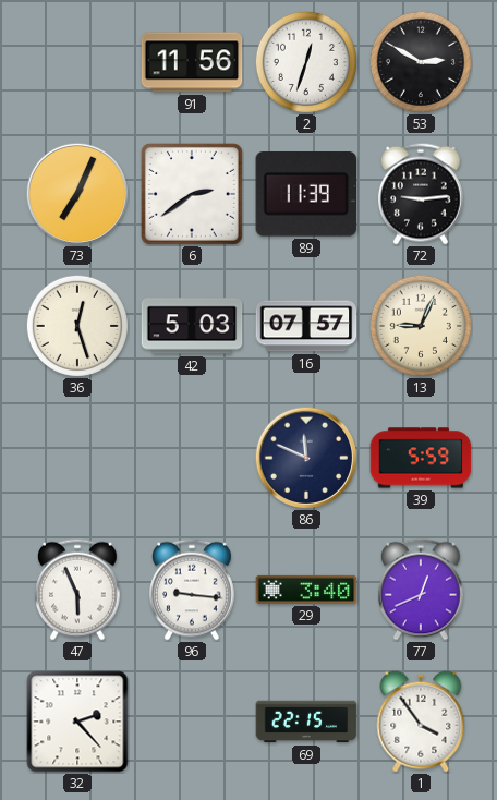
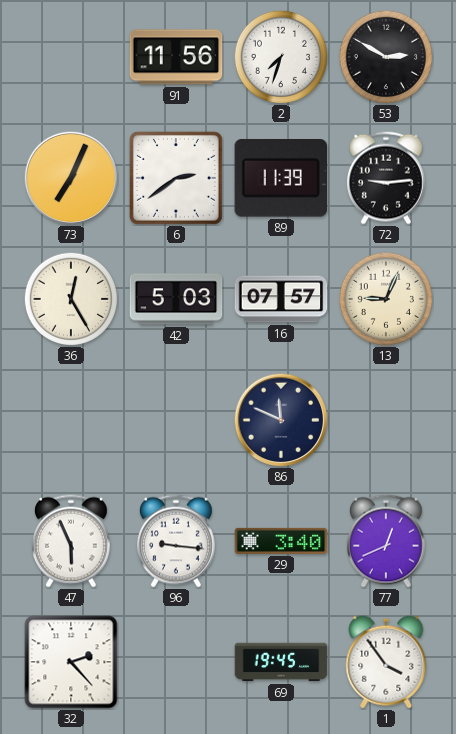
2: 12:33 -> 7:33
36: 12:27 -> 12:25
39: 5:59 -> none
69: 22:15 -> 19:45
